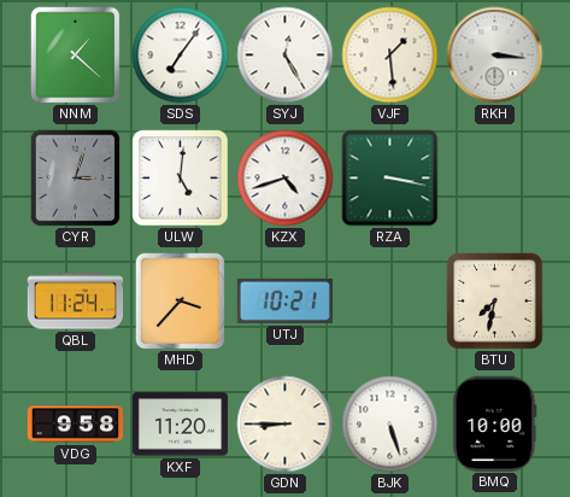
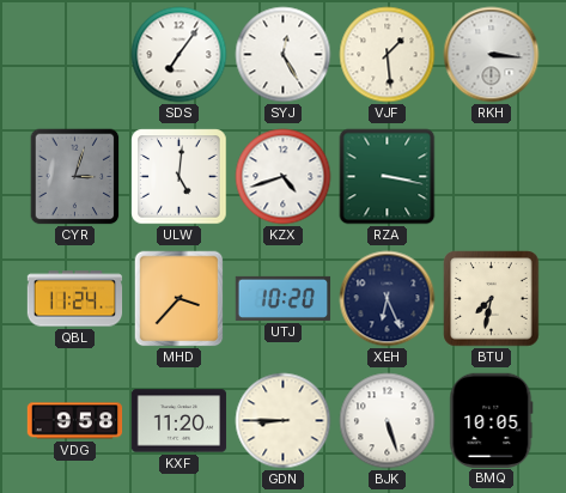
NNM: 1:22 -> none
UTJ: 10:21 -> 10:20
XEH: none -> 6:26
BMQ: 10:00 -> 10:05
